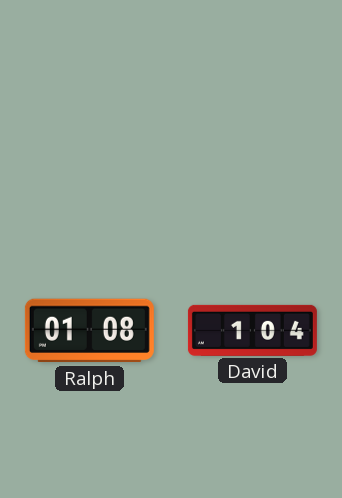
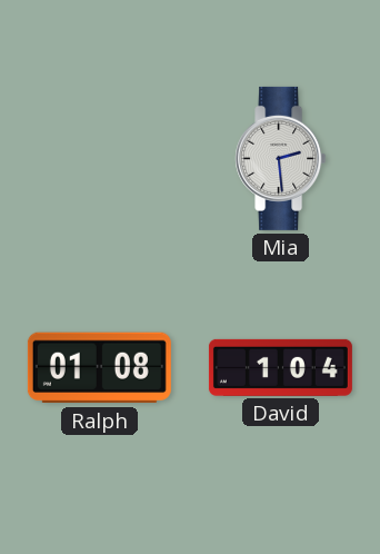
Mia: none -> 2:29
